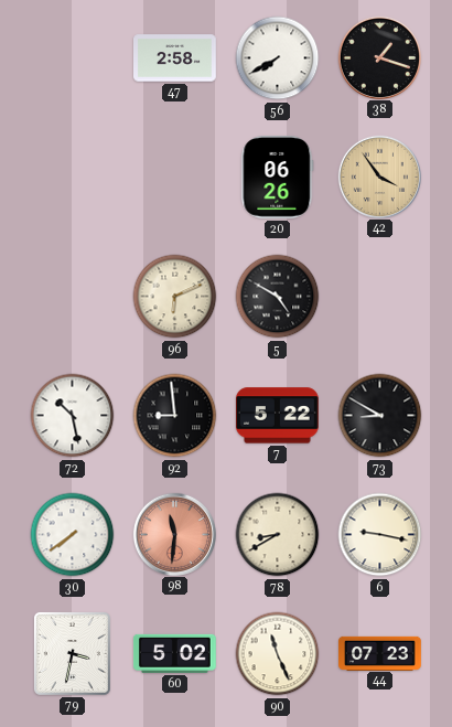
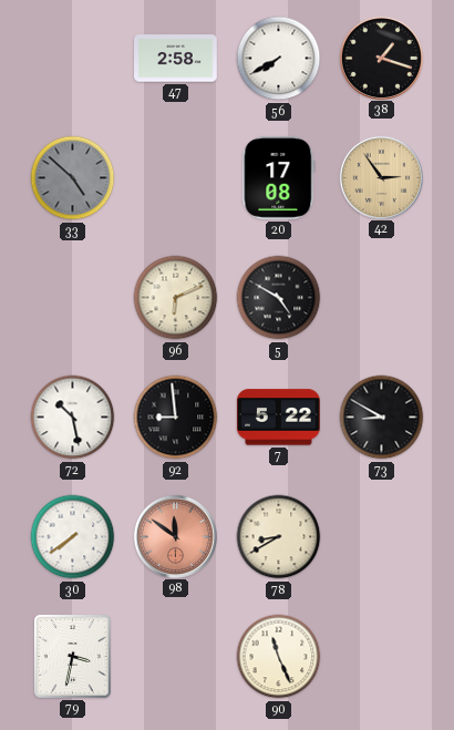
33: none -> 4:52
20: 06:26 -> 17:08
42: 3:54 -> 2:54
98: 11:31 -> 11:51
6: 9:17 -> none
60: 5:02 -> none
44: 07:23 -> none
